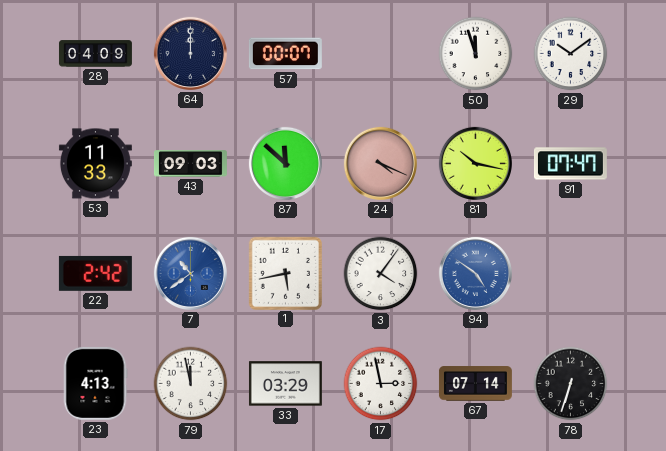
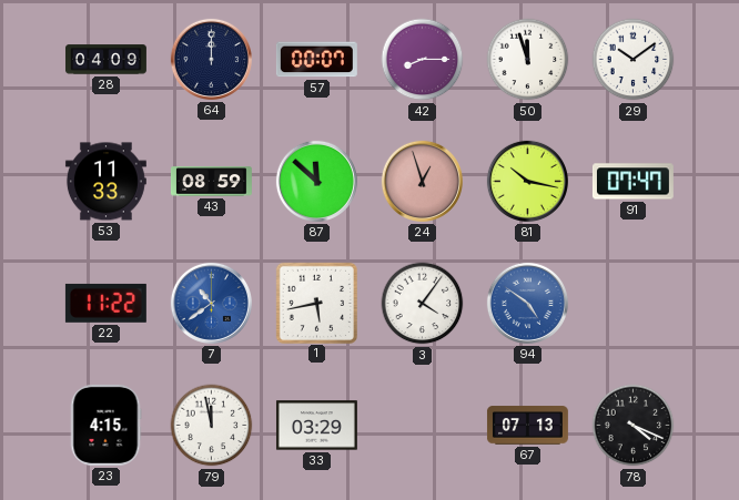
42: none -> 8:15
43: 09:03 -> 08:59
24: 4:19 -> 12:57
22: 2:42 -> 11:22
23: 4:13 -> 4:15
17: 2:58 -> none
67: 07:14 -> 07:13
78: 6:33 -> 4:19
